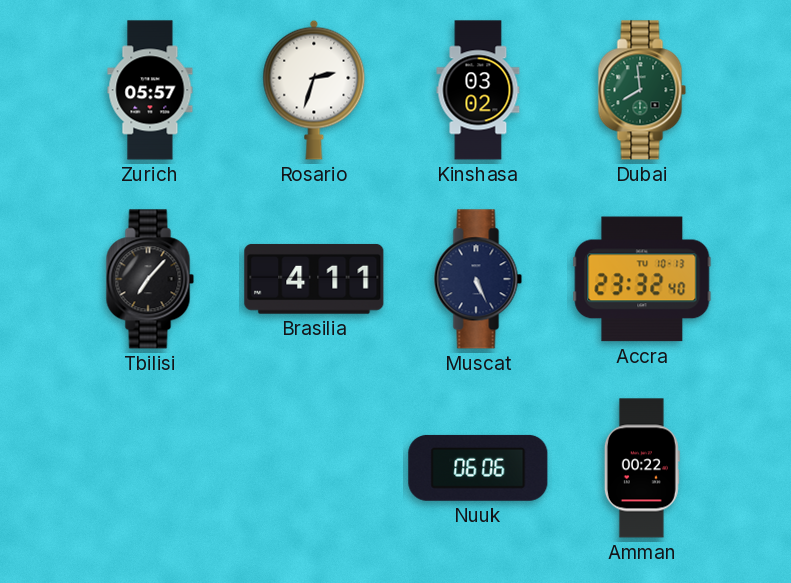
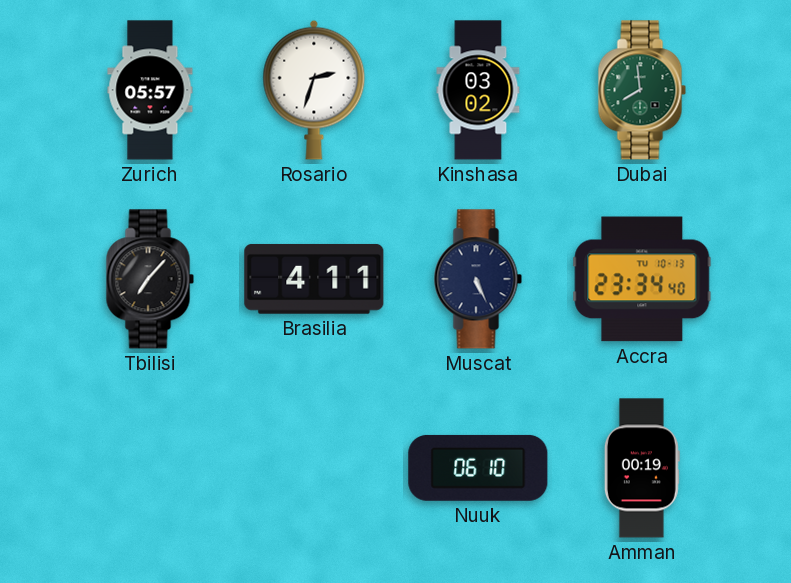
Accra: 23:32 -> 23:34
Nuuk: 06:06 -> 06:10
Amman: 00:22 -> 00:19
